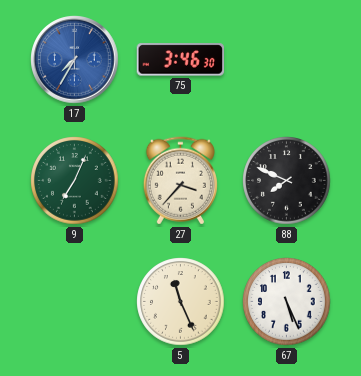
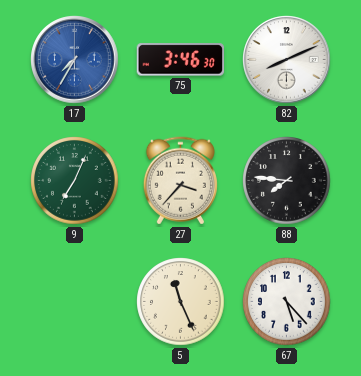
82: none -> 8:11
88: 7:49 -> 7:46
67: 5:26 -> 5:23
